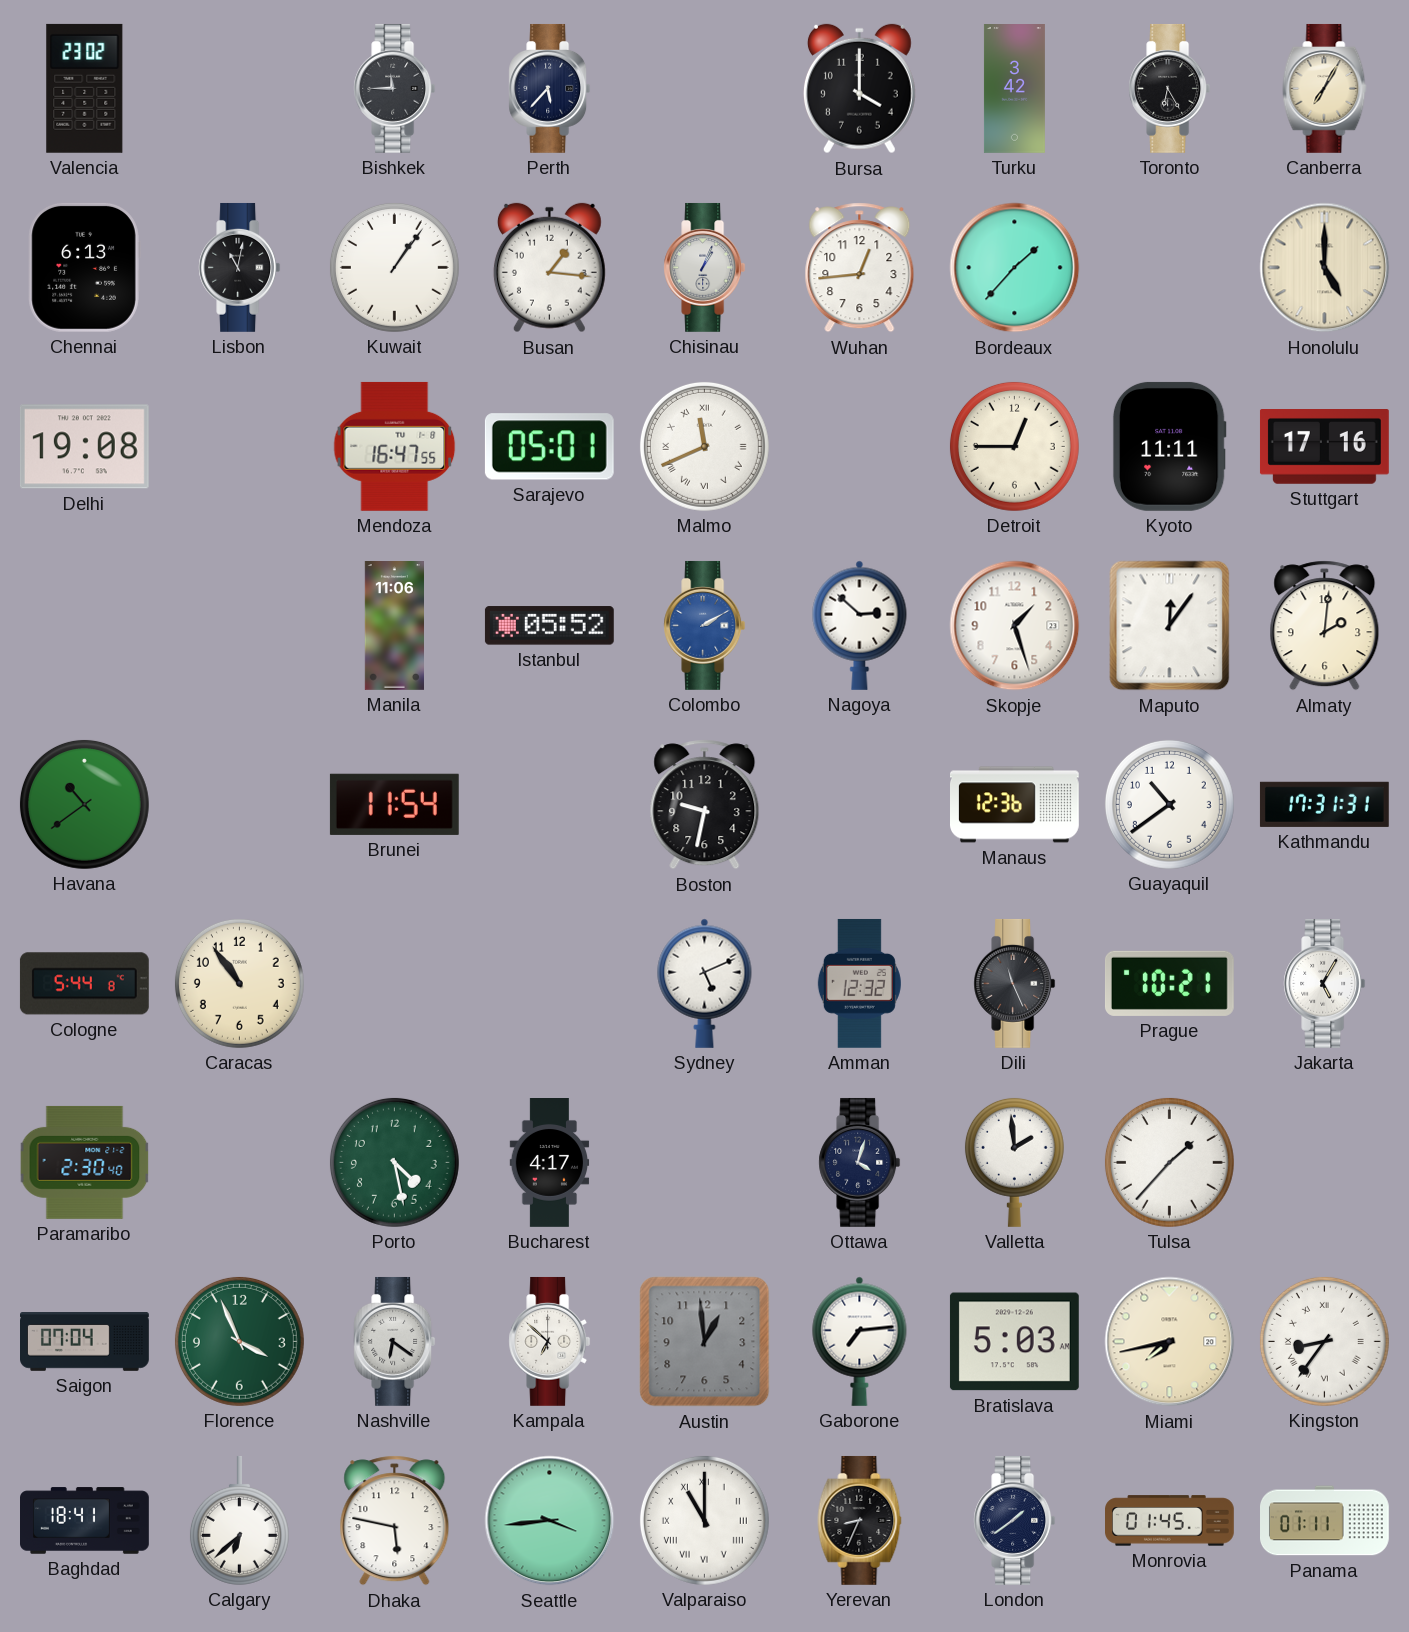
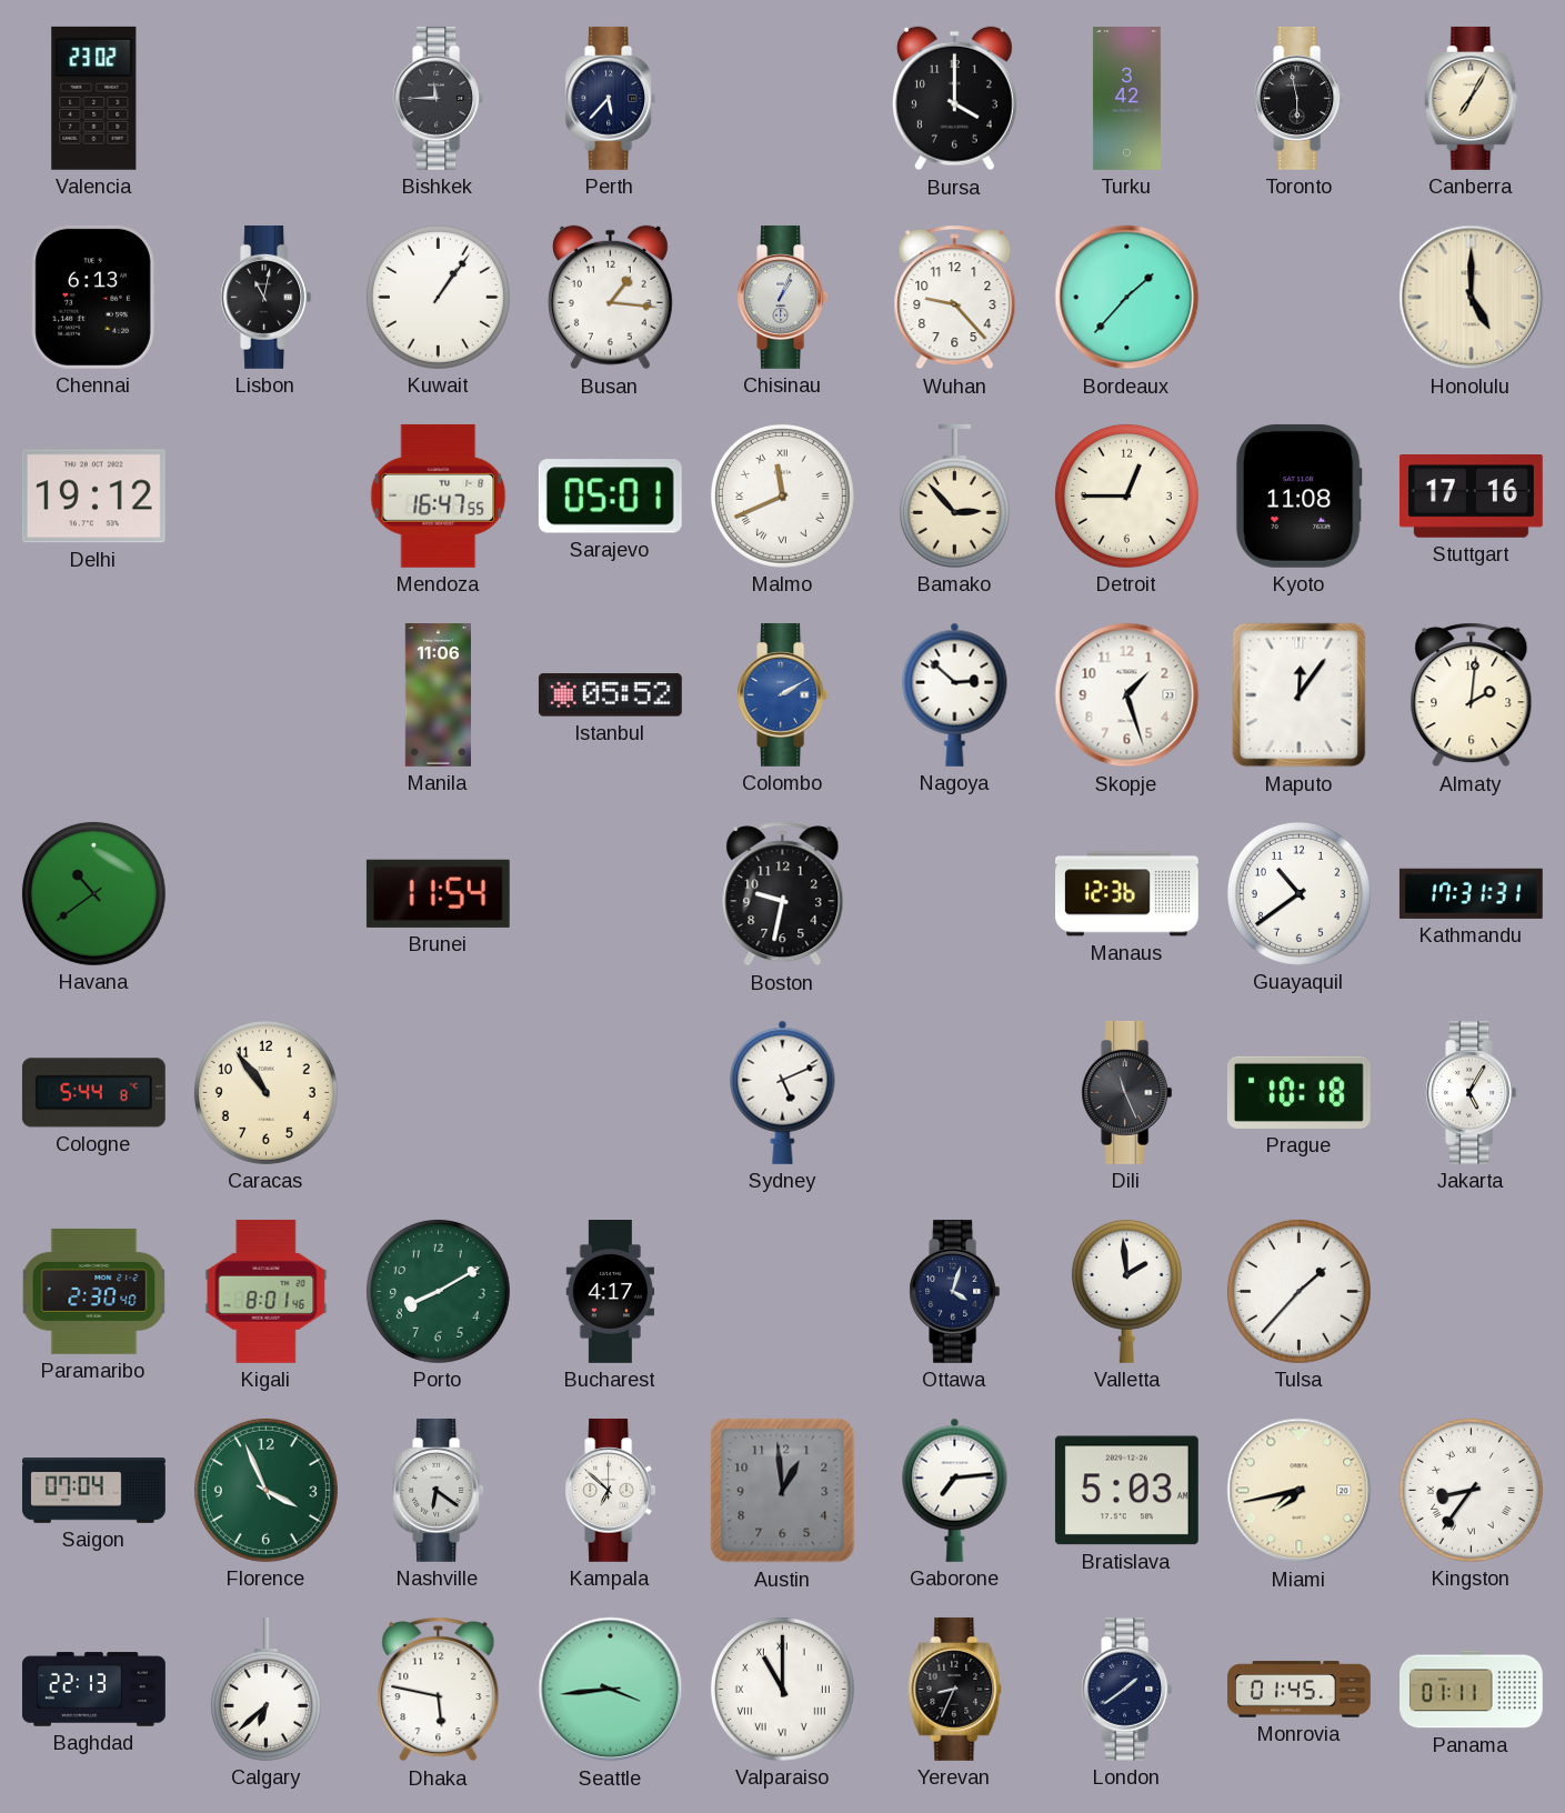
Toronto: 6:25 -> 5:58
Wuhan: 12:44 -> 9:23
Delhi: 19:08 -> 19:12
Bamako: none -> 2:53
Kyoto: 11:11 -> 11:08
Amman: 12:32 -> none
Prague: 10:21 -> 10:18
Kigali: none -> 8:01
Porto: 4:28 -> 8:10
Baghdad: 18:41 -> 22:13
